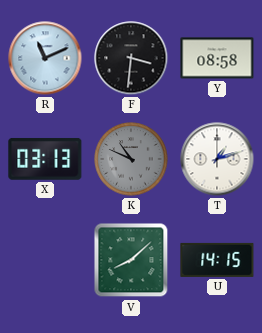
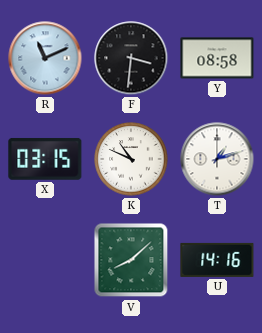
X: 03:13 -> 03:15
K dial: grey -> white
U: 14:15 -> 14:16
